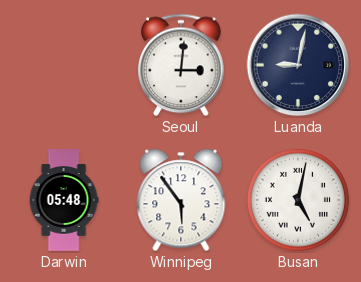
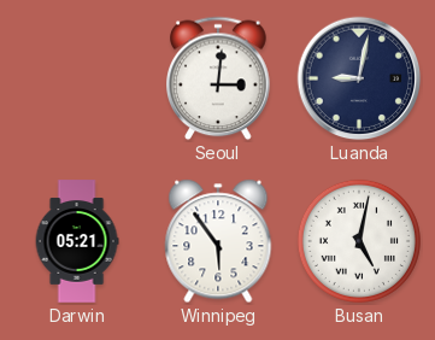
Darwin: 05:48 -> 05:21
